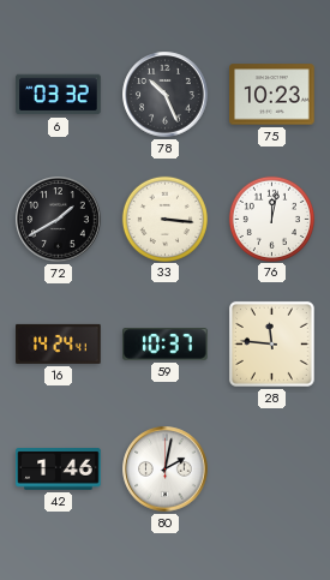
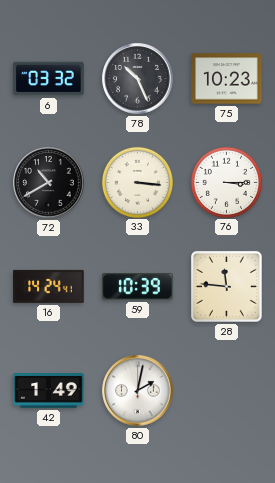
72: 1:40 -> 10:40
76: 12:02 -> 3:15
59: 10:37 -> 10:39
42: 1:46 -> 1:49
